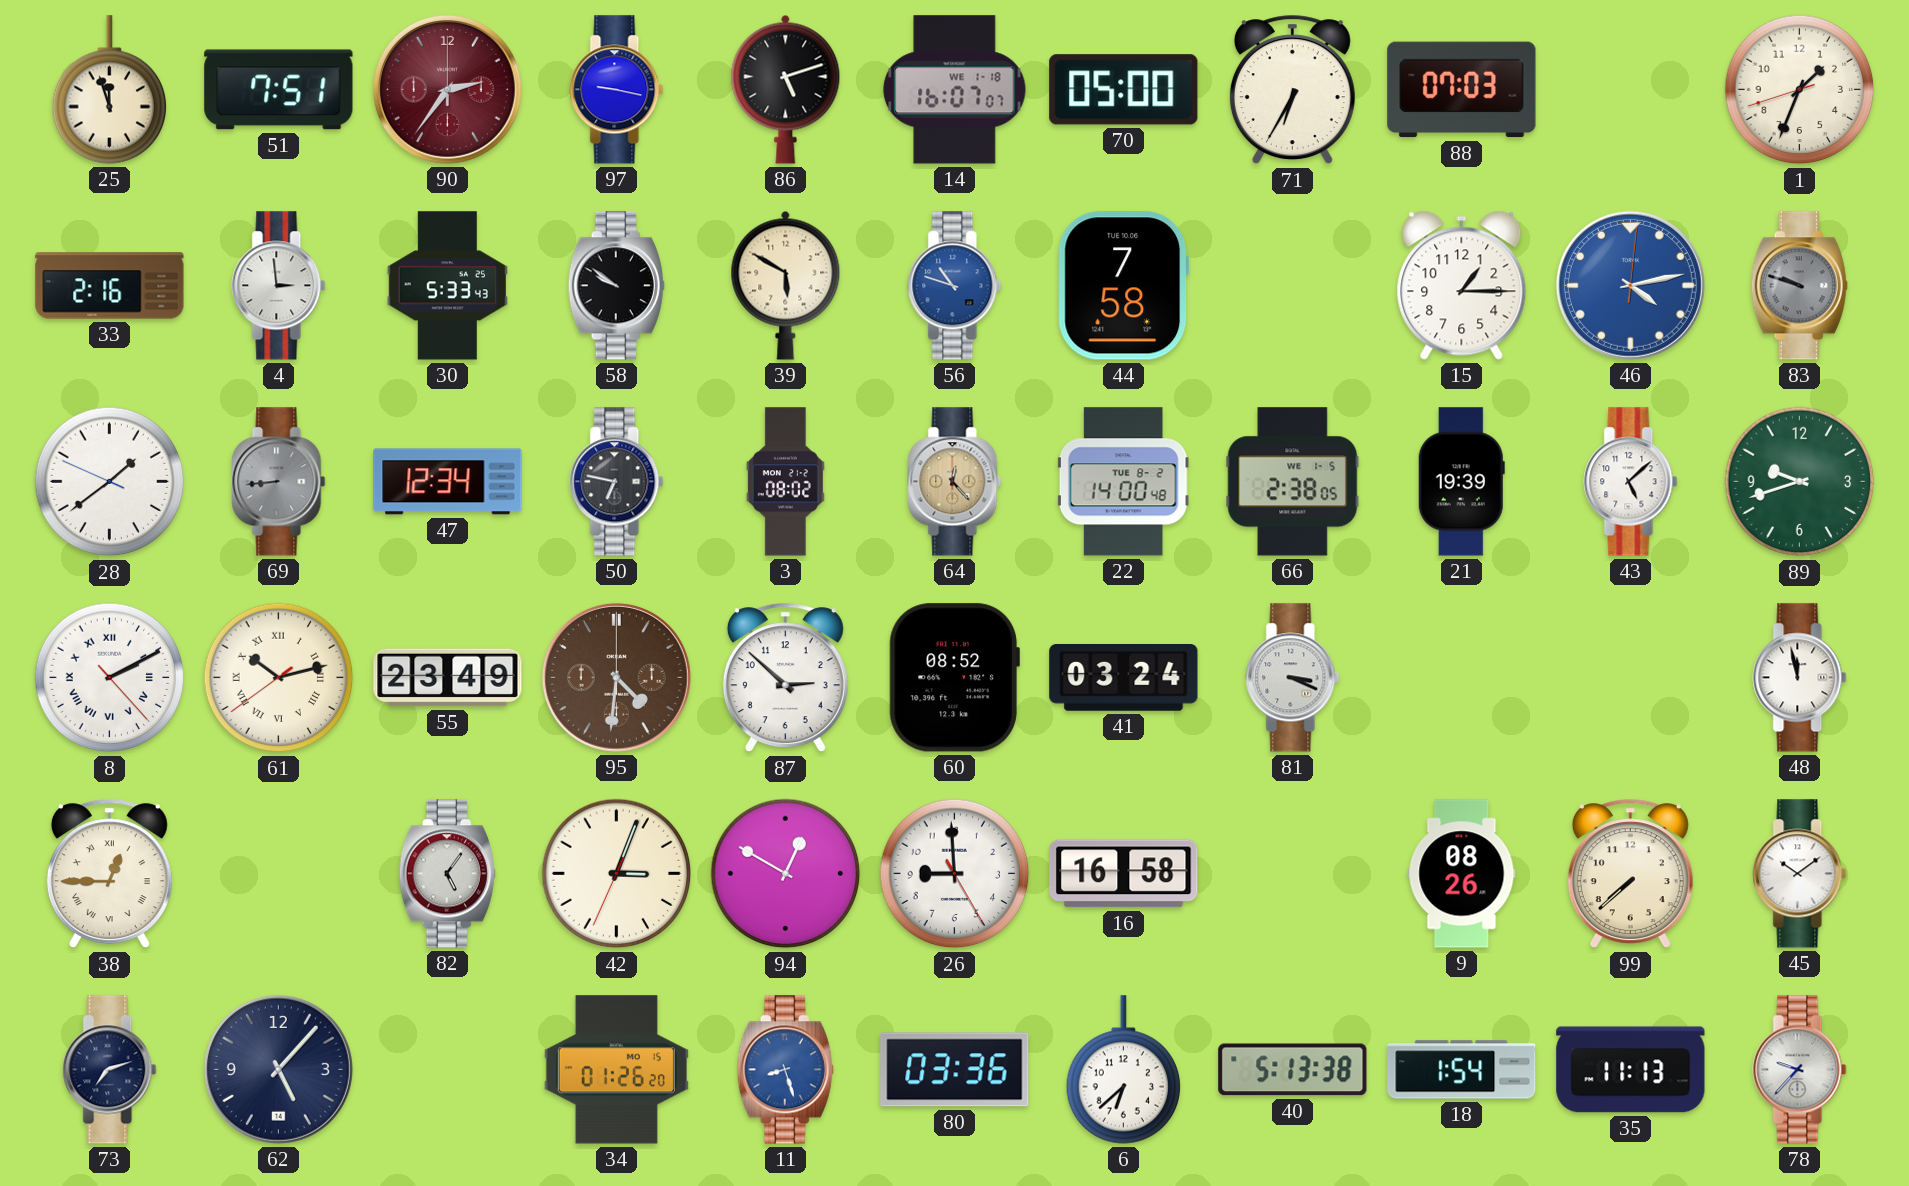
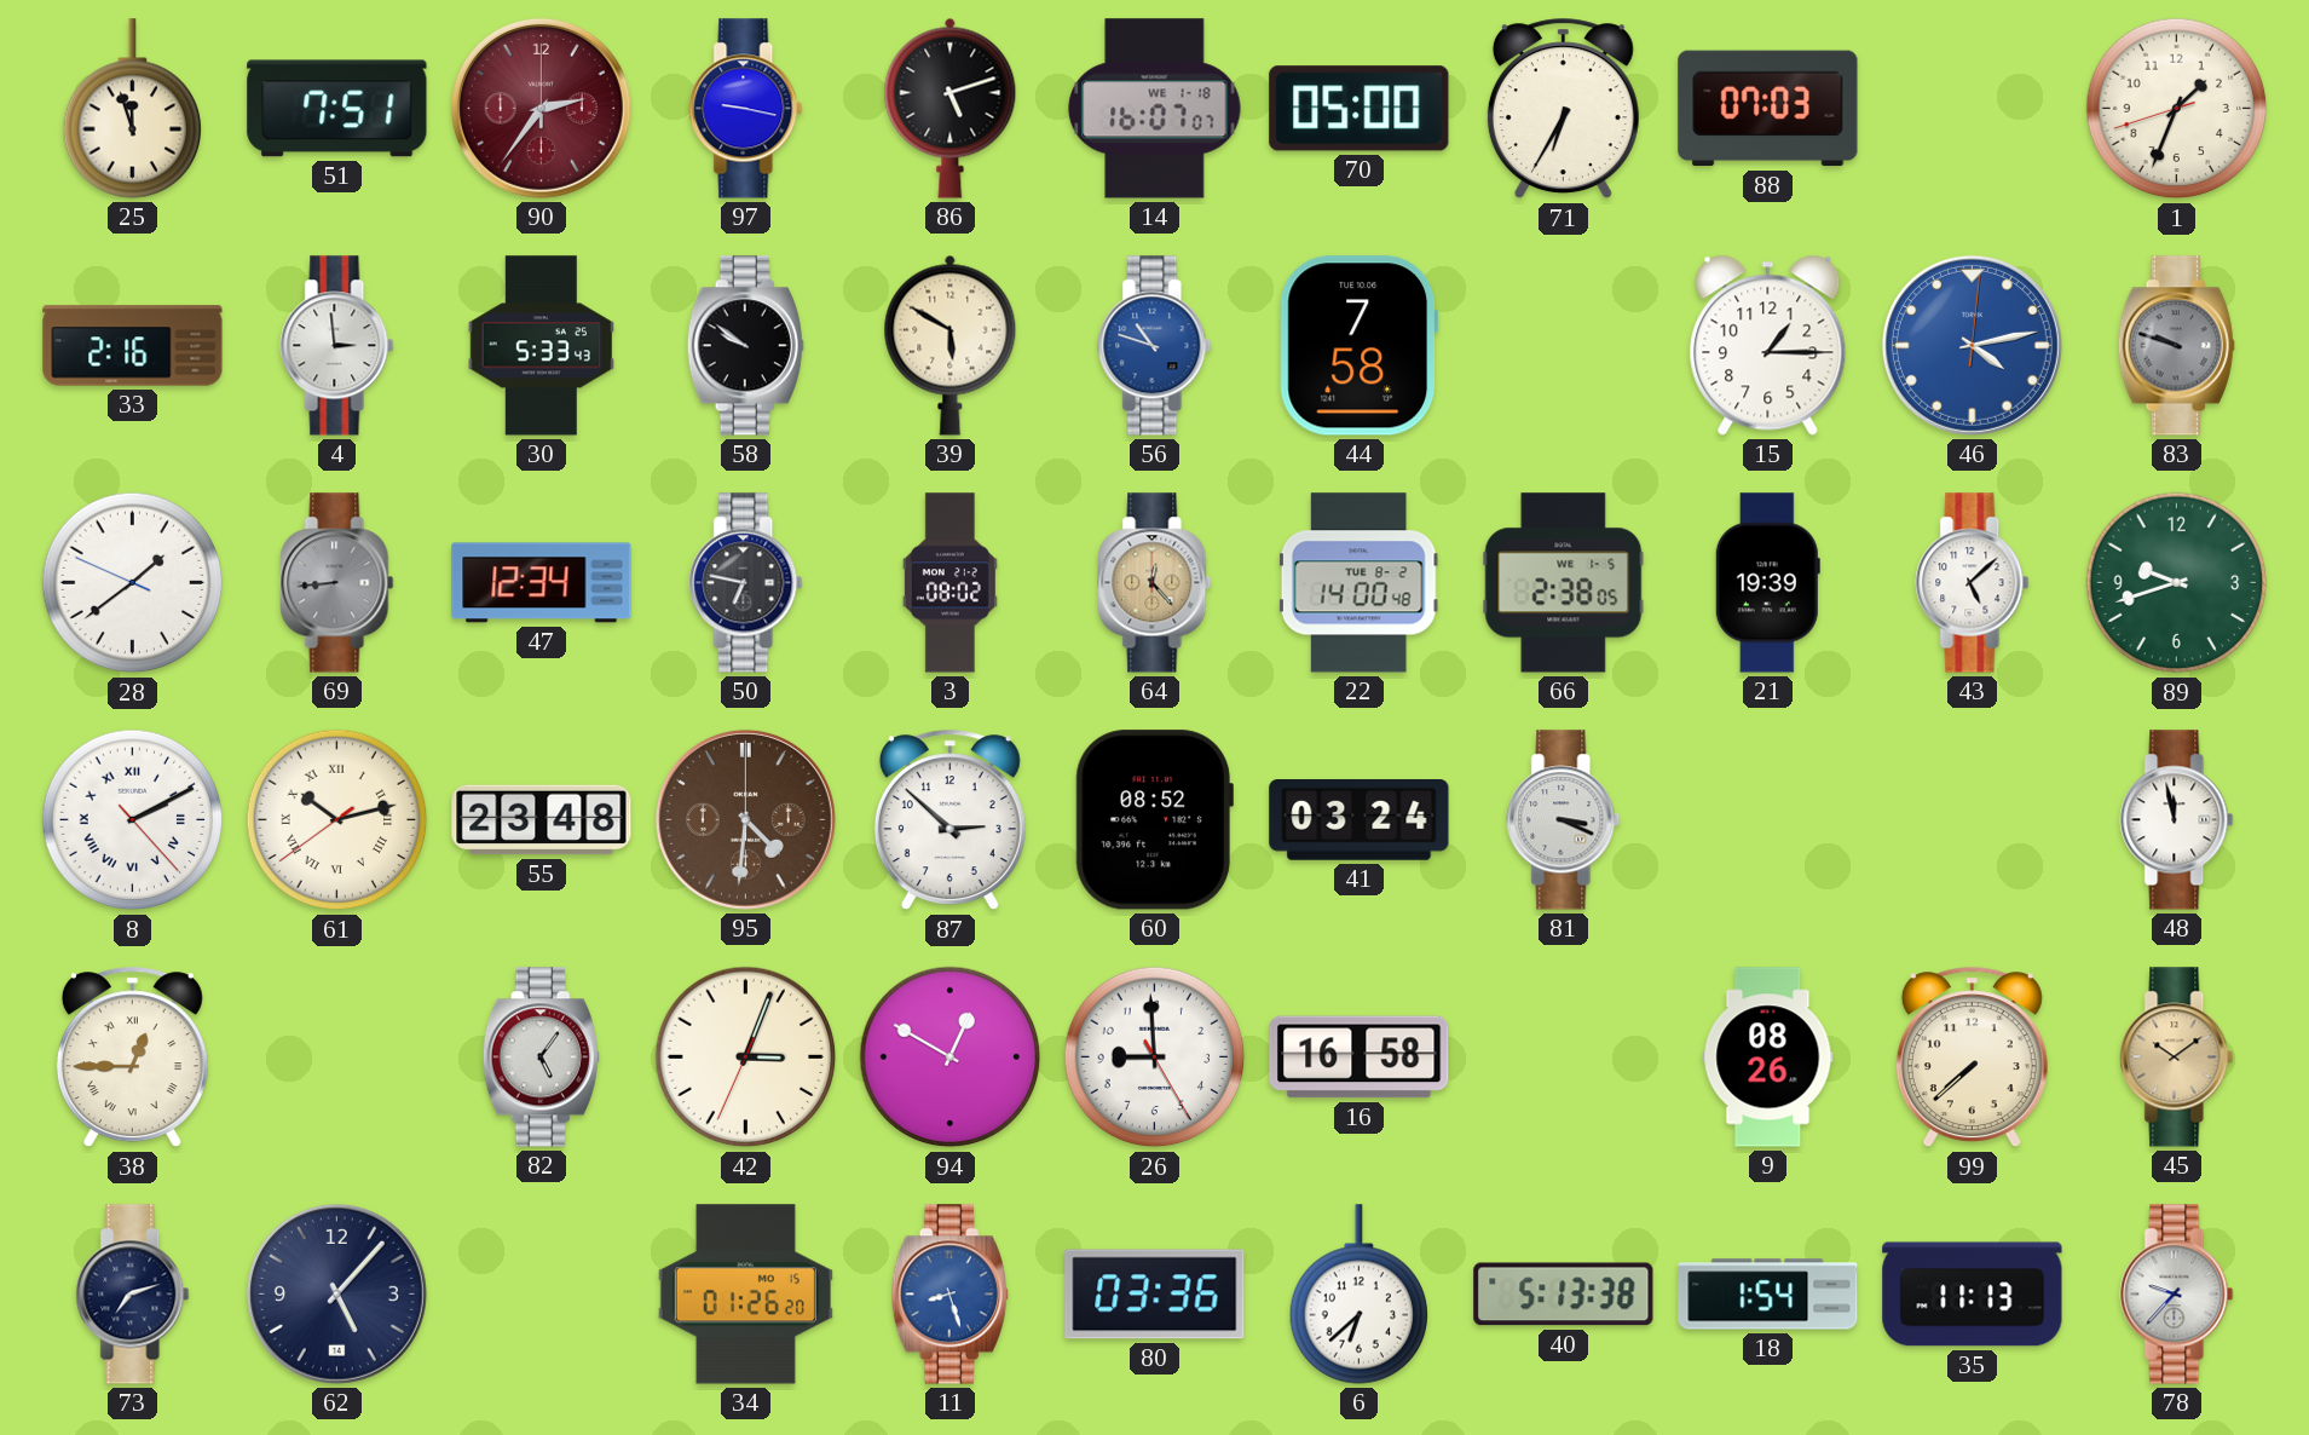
55: 23:49 -> 23:48
45 dial: white -> champagne
